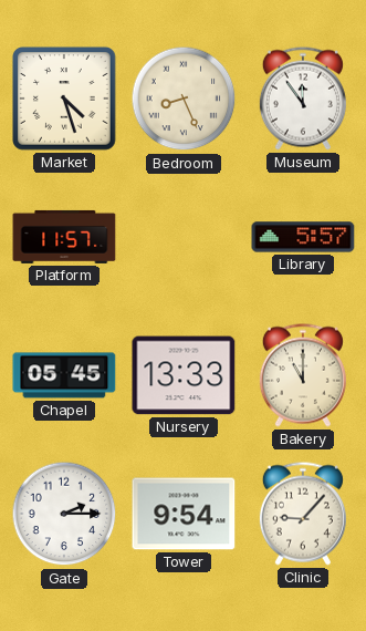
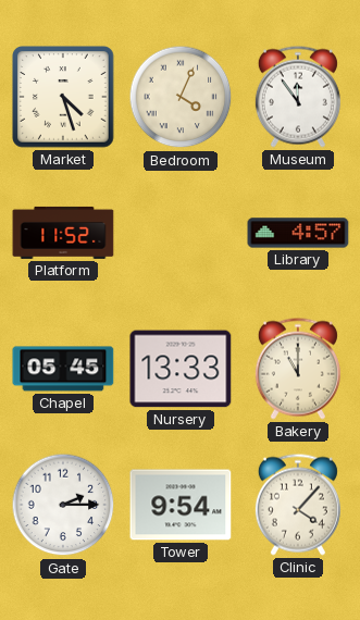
Bedroom: 8:26 -> 4:04
Platform: 11:57 -> 11:52
Library: 5:57 -> 4:57
Clinic: 9:07 -> 4:07
